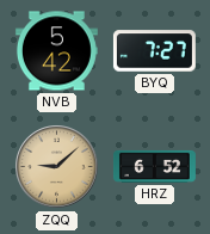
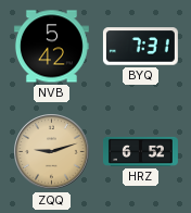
BYQ: 7:27 -> 7:31
ZQQ: 9:08 -> 9:12
